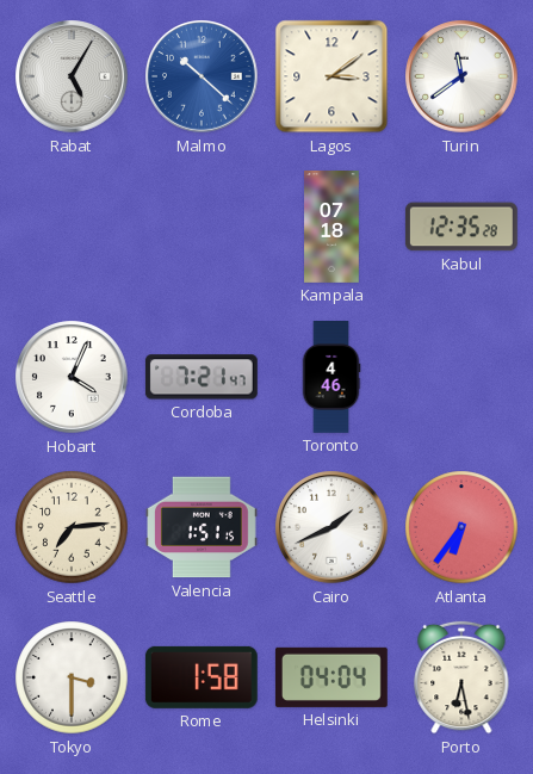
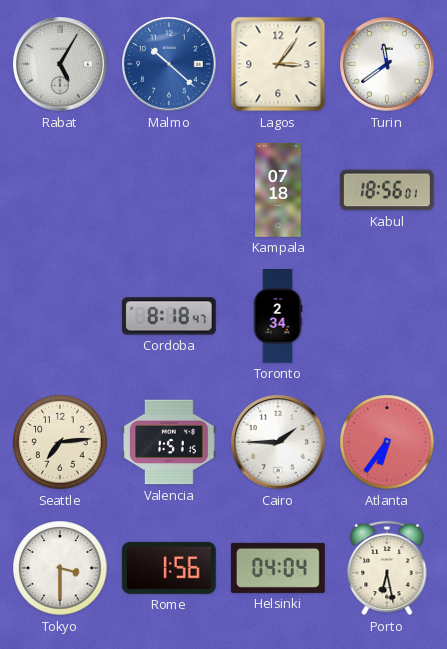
Lagos: 3:09 -> 3:06
Kabul: 12:35 -> 18:56
Hobart: 4:04 -> none
Cordoba: 7:21 -> 8:18
Toronto: 4:46 -> 2:34
Cairo: 1:41 -> 1:45
Rome: 1:58 -> 1:56
